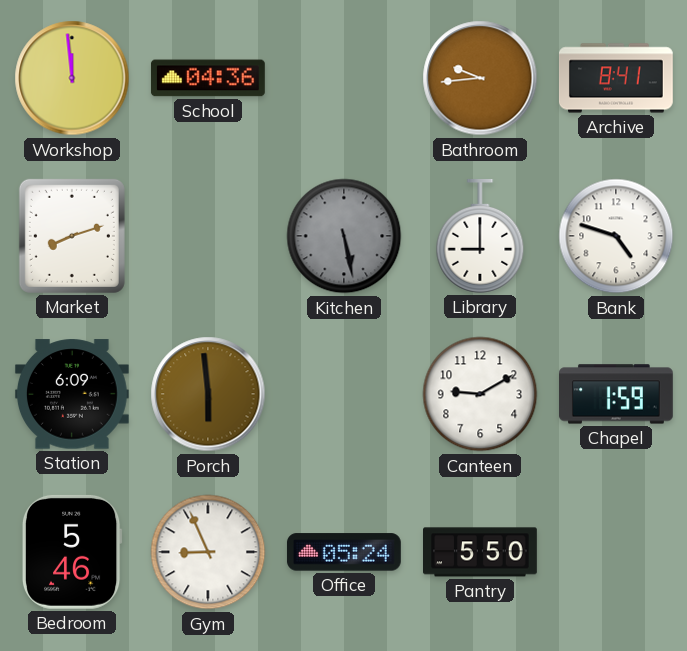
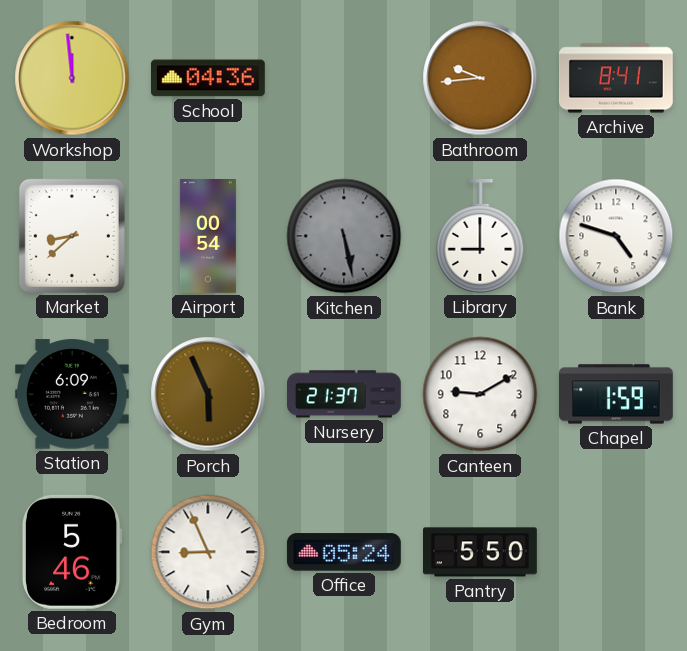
Market: 8:12 -> 8:38
Airport: none -> 00:54
Porch: 5:59 -> 5:56
Nursery: none -> 21:37
